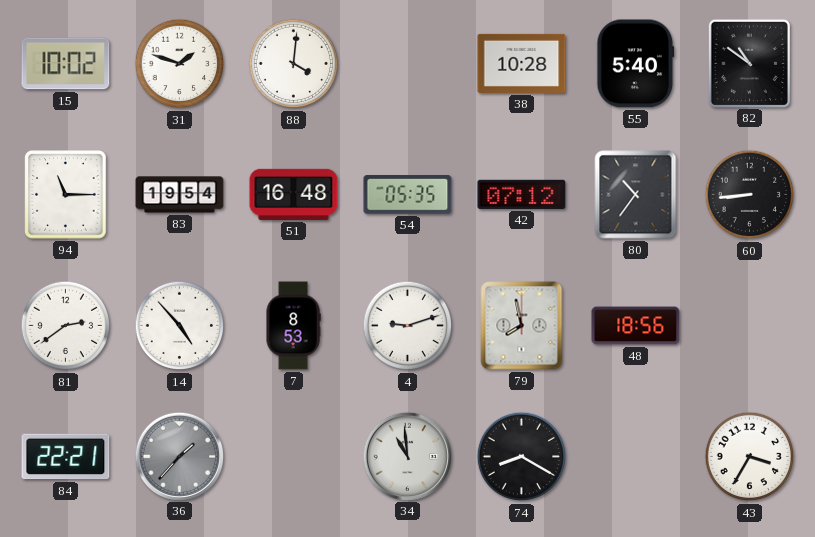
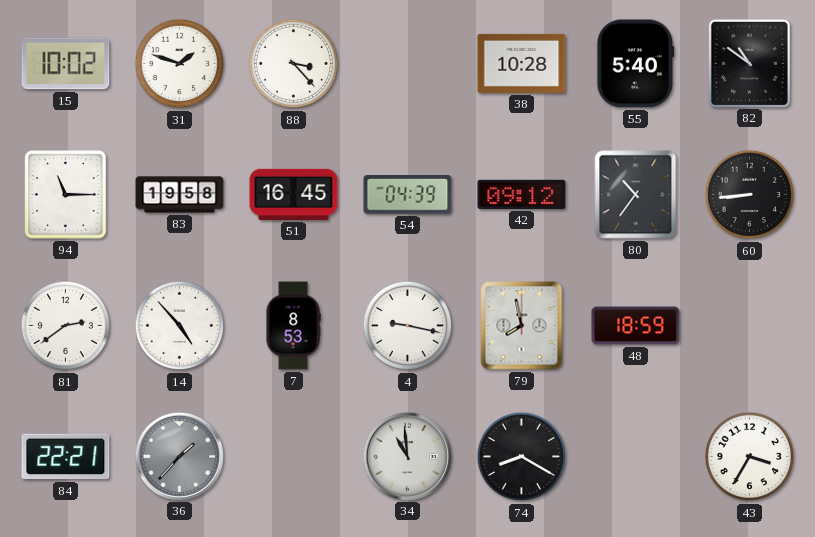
88: 4:01 -> 3:23
83: 19:54 -> 19:58
51: 16:48 -> 16:45
54: 05:35 -> 04:39
42: 07:12 -> 09:12
4: 9:12 -> 9:17
48: 18:56 -> 18:59
